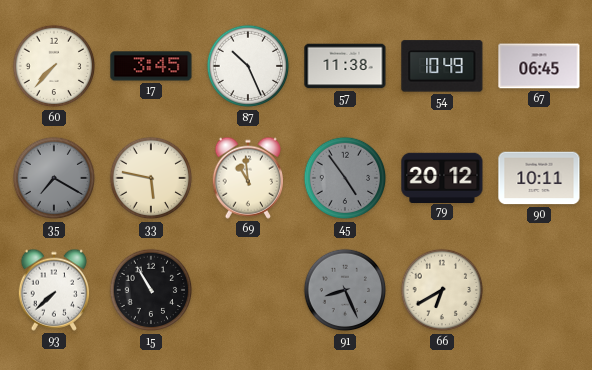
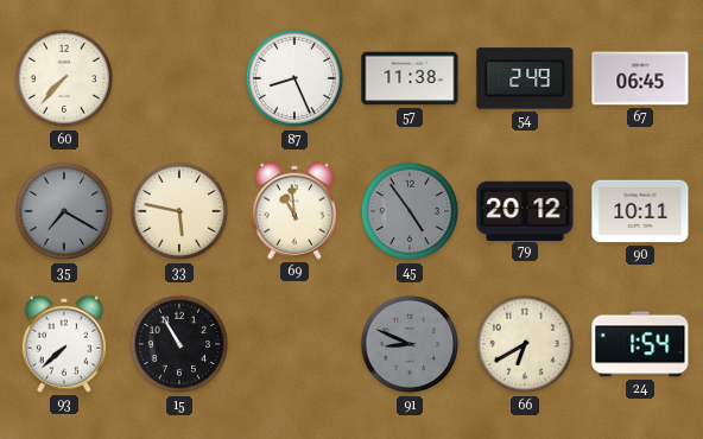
17: 3:45 -> none
87: 10:26 -> 8:26
54: 10:49 -> 2:49
91: 8:26 -> 8:49
24: none -> 1:54
